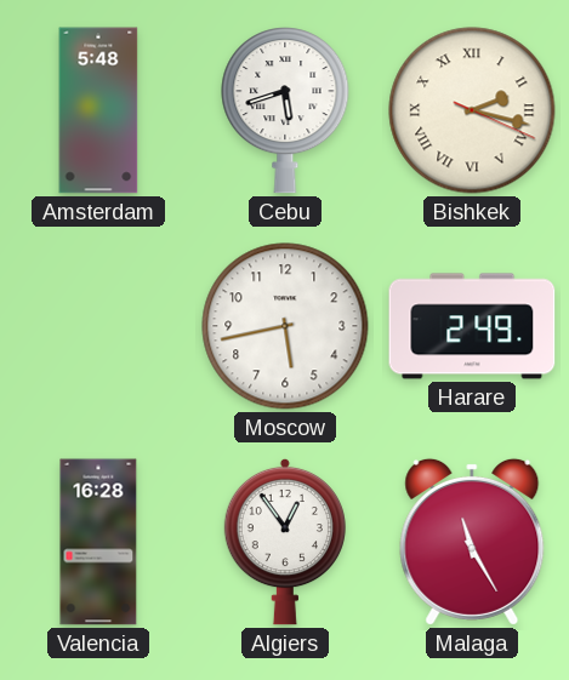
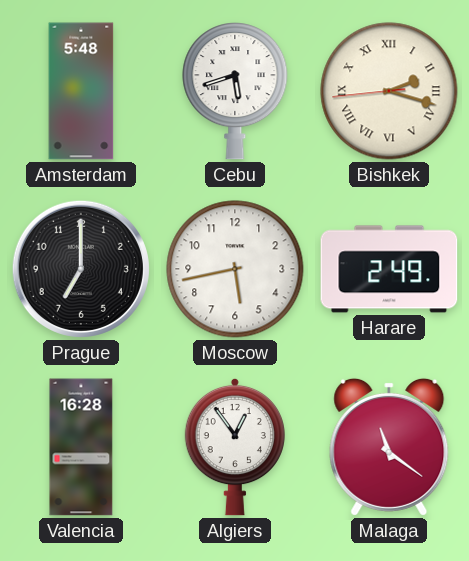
Bishkek: 2:17:19 -> 2:17:44
Prague: none -> 7:00
Malaga: 11:25 -> 11:21
